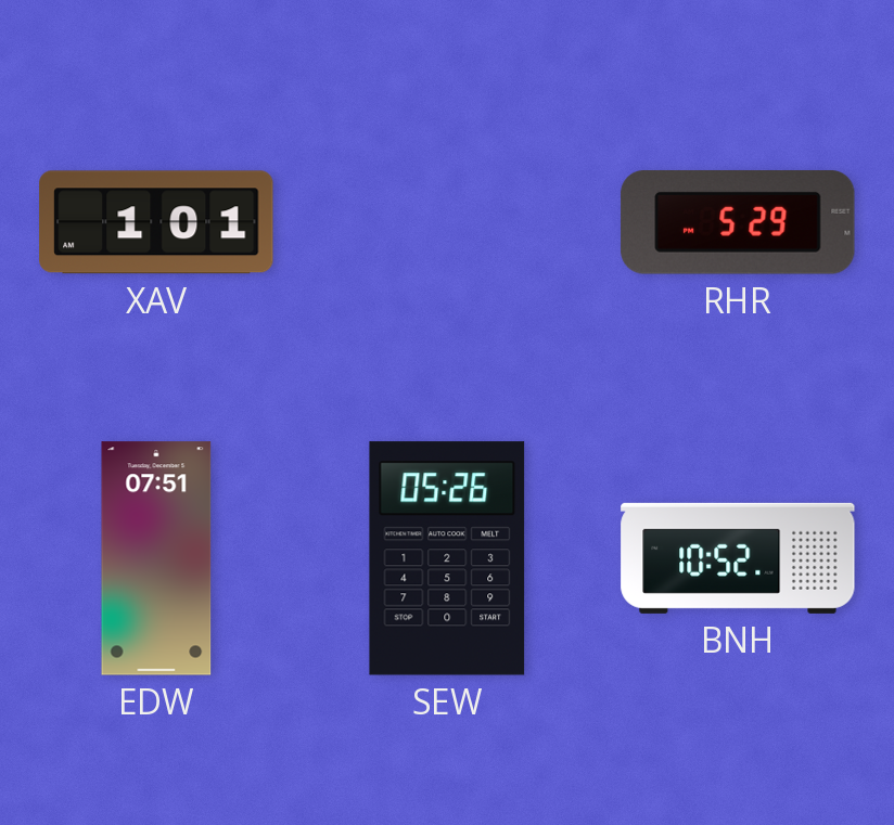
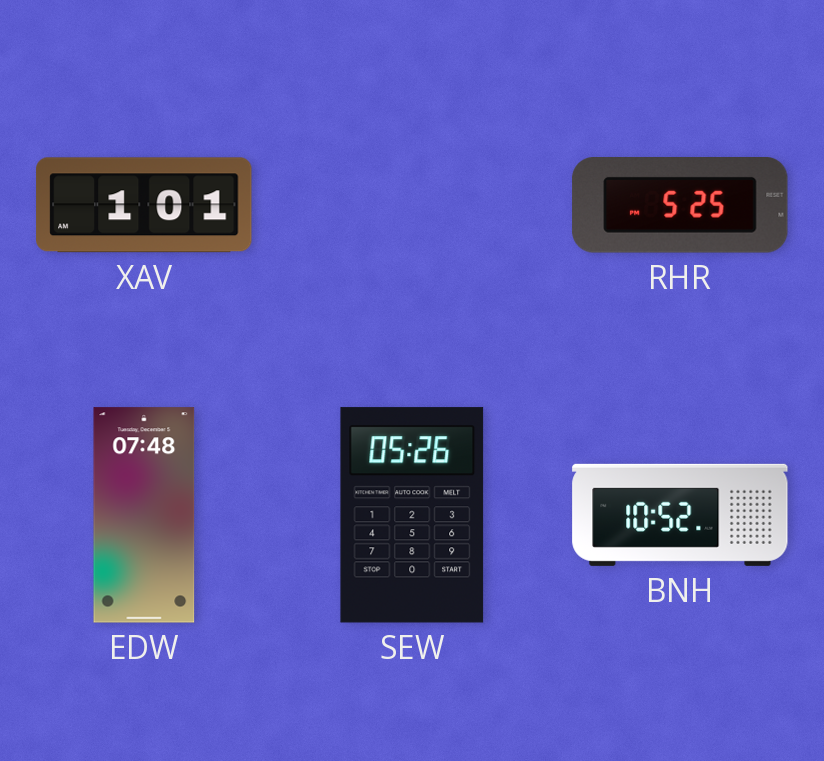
RHR: 5:29 -> 5:25
EDW: 07:51 -> 07:48
